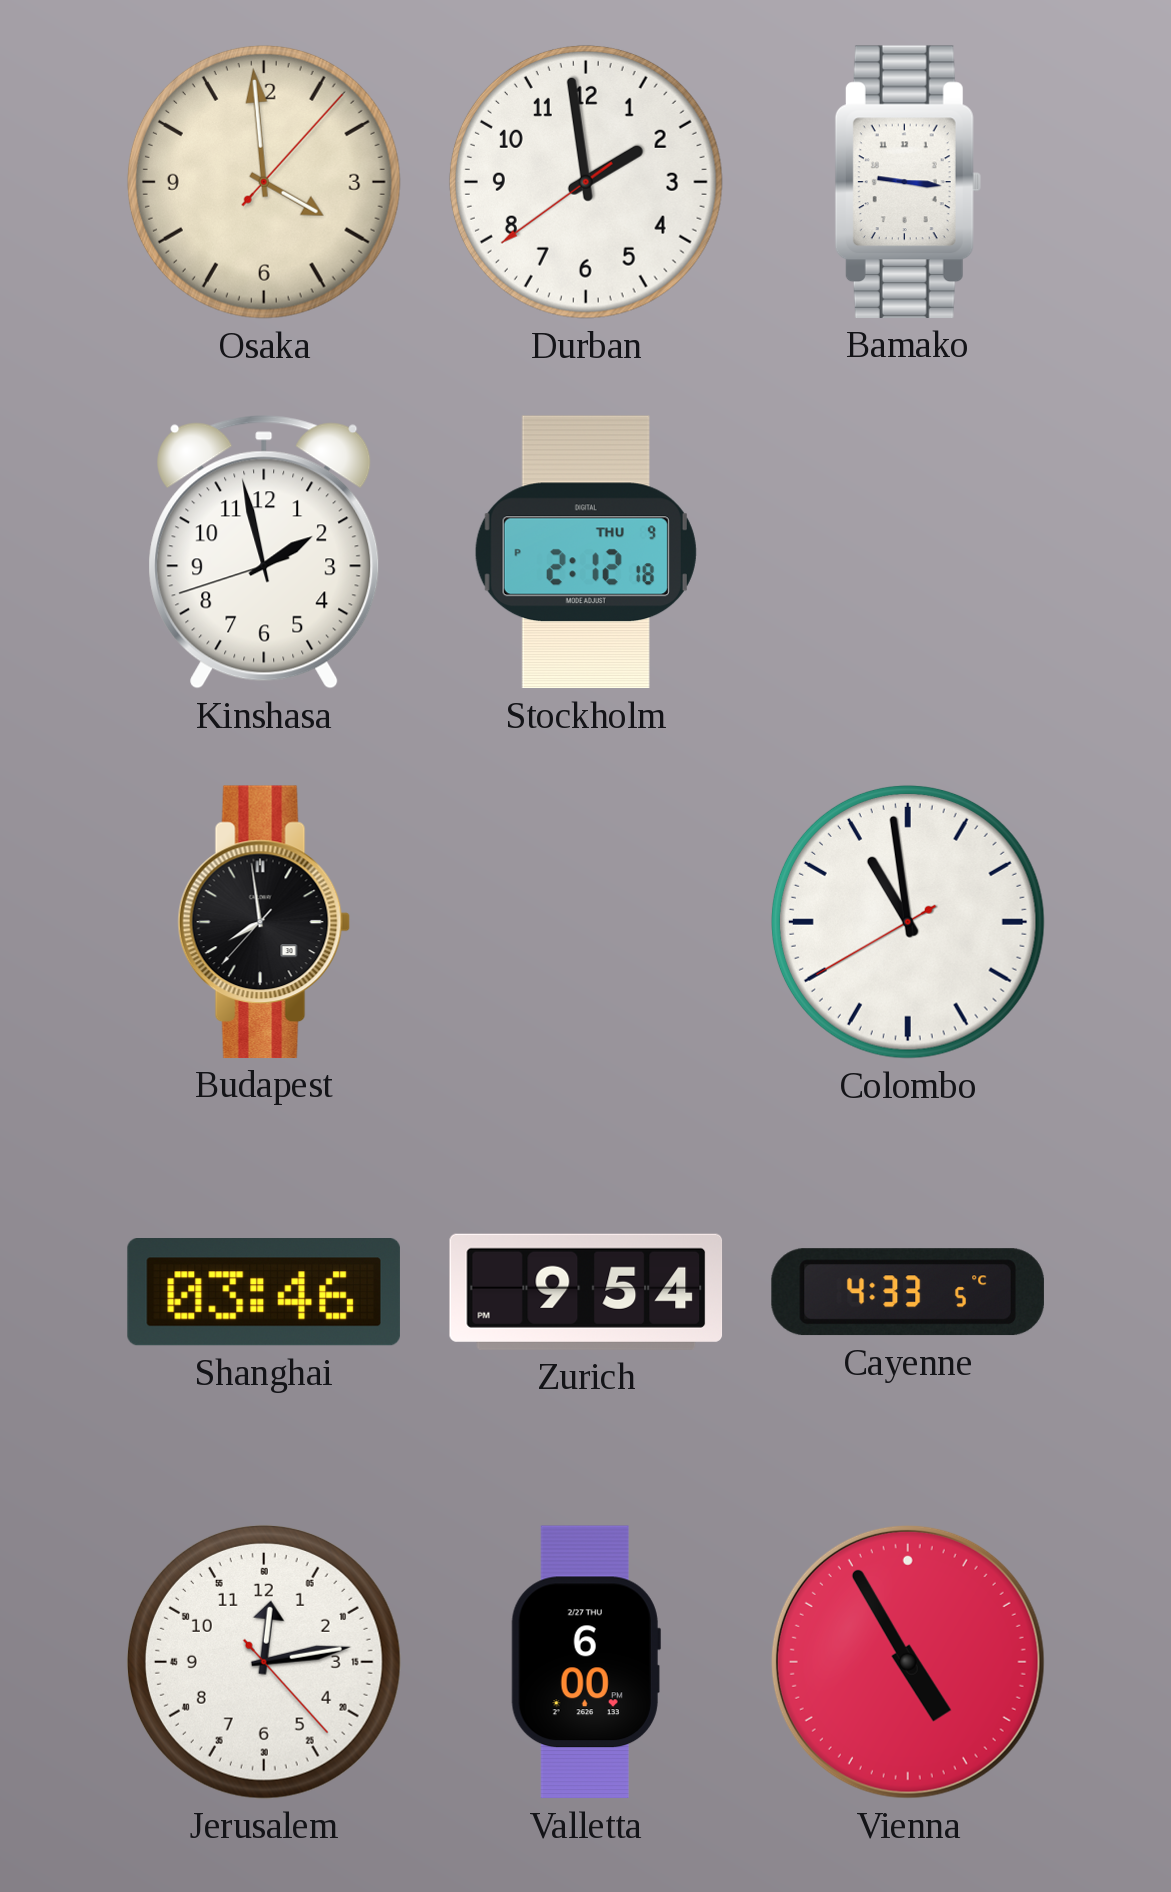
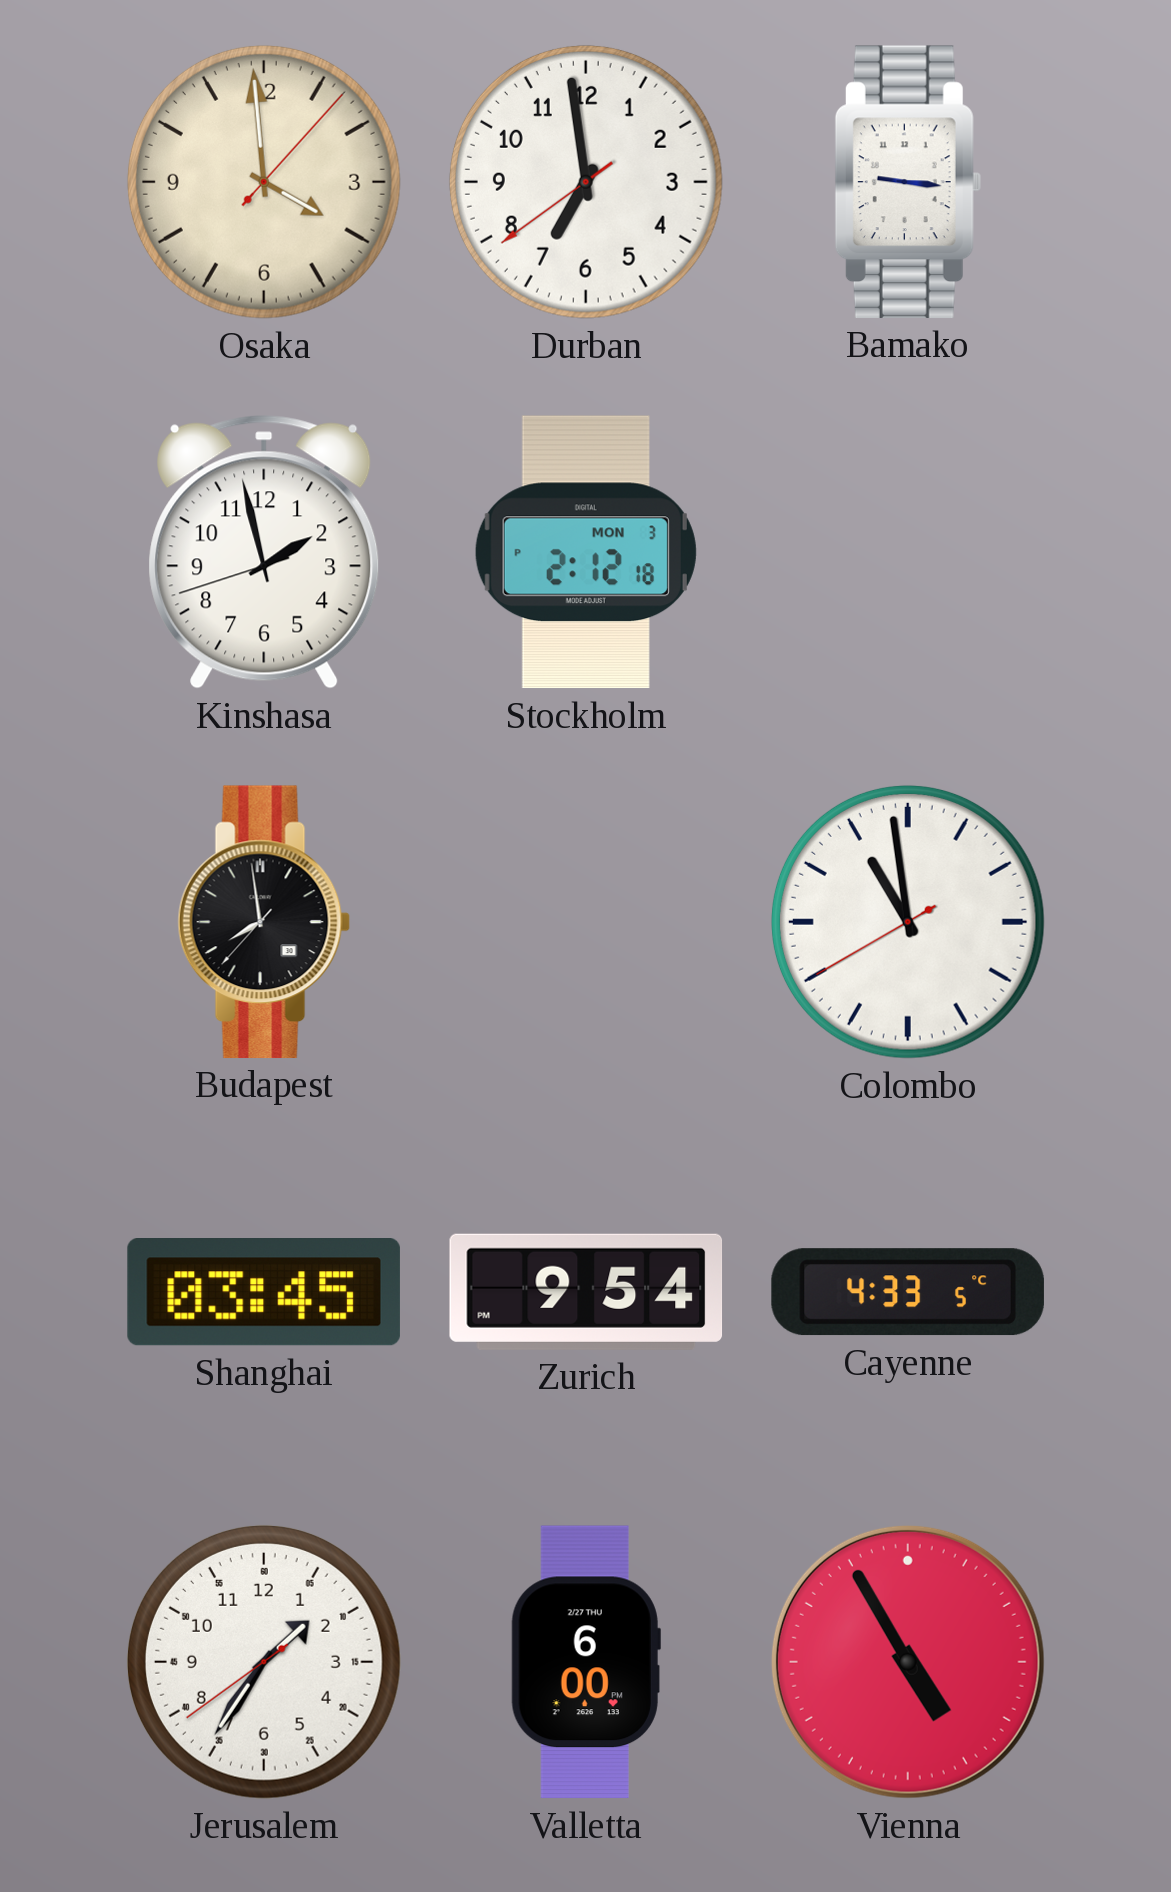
Durban: 1:58 -> 6:58
Stockholm date: THU 9 -> MON 3
Shanghai: 03:46 -> 03:45
Jerusalem: 12:13 -> 1:35
